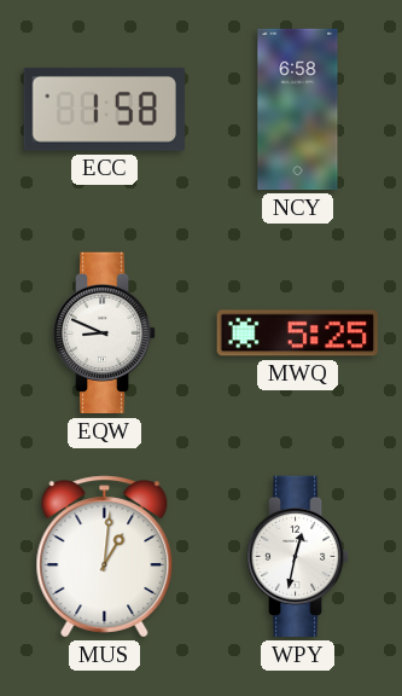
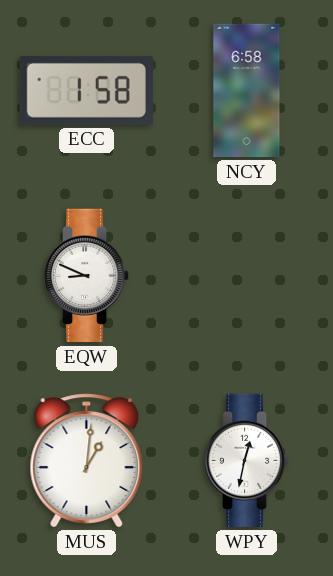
MWQ: 5:25 -> none
